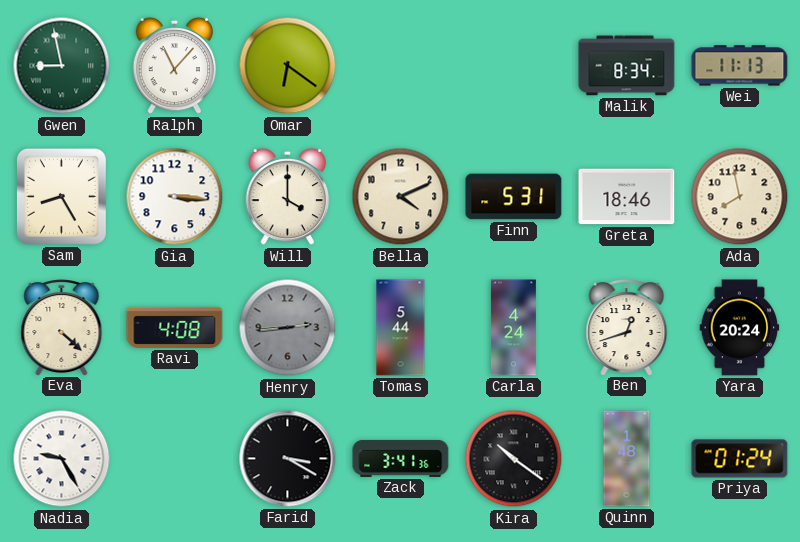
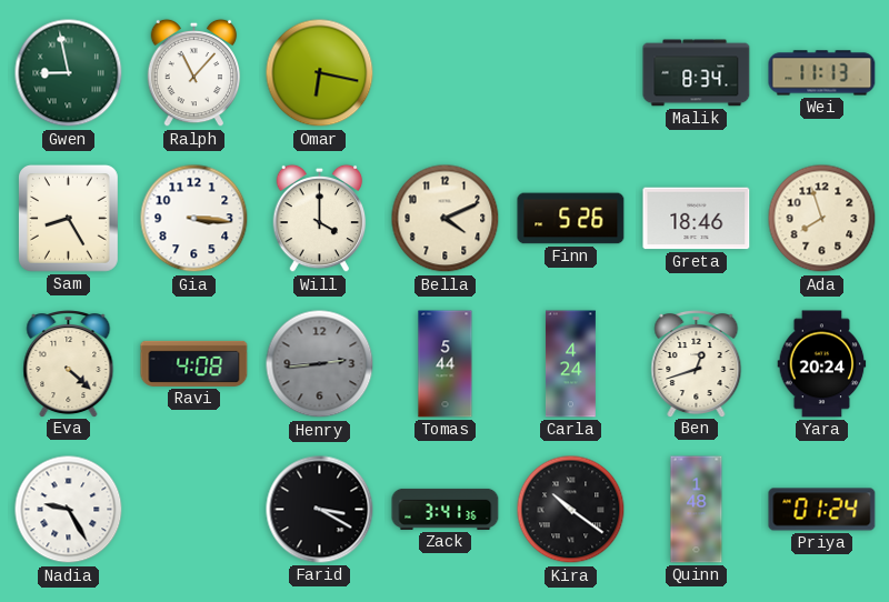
Omar: 6:21 -> 6:17
Finn: 5:31 -> 5:26
Ada: 7:58 -> 7:57
